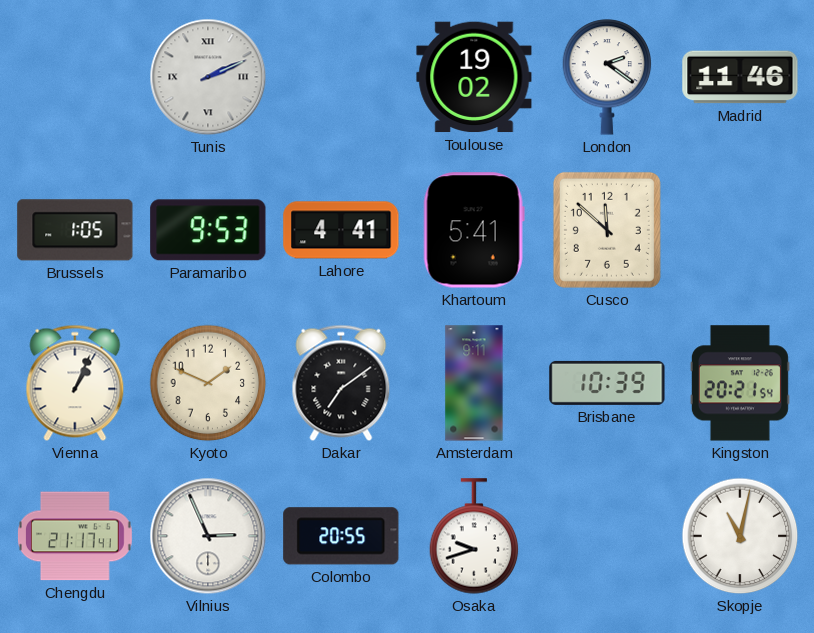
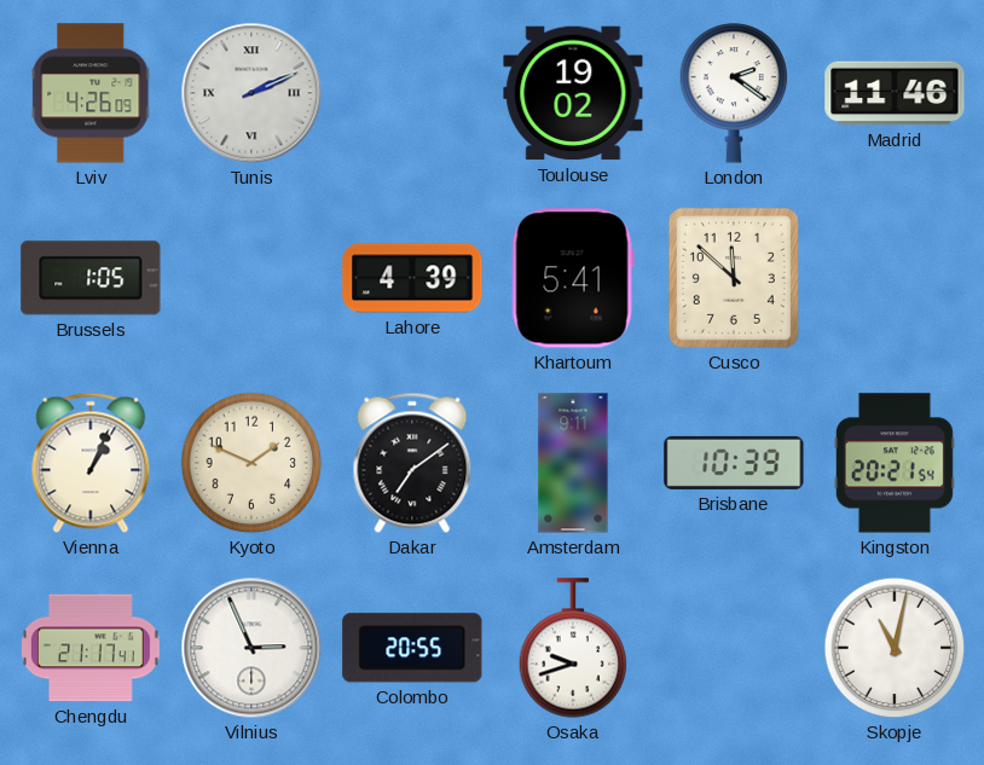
Lviv: none -> 4:26
Paramaribo: 9:53 -> none
Lahore: 4:41 -> 4:39
